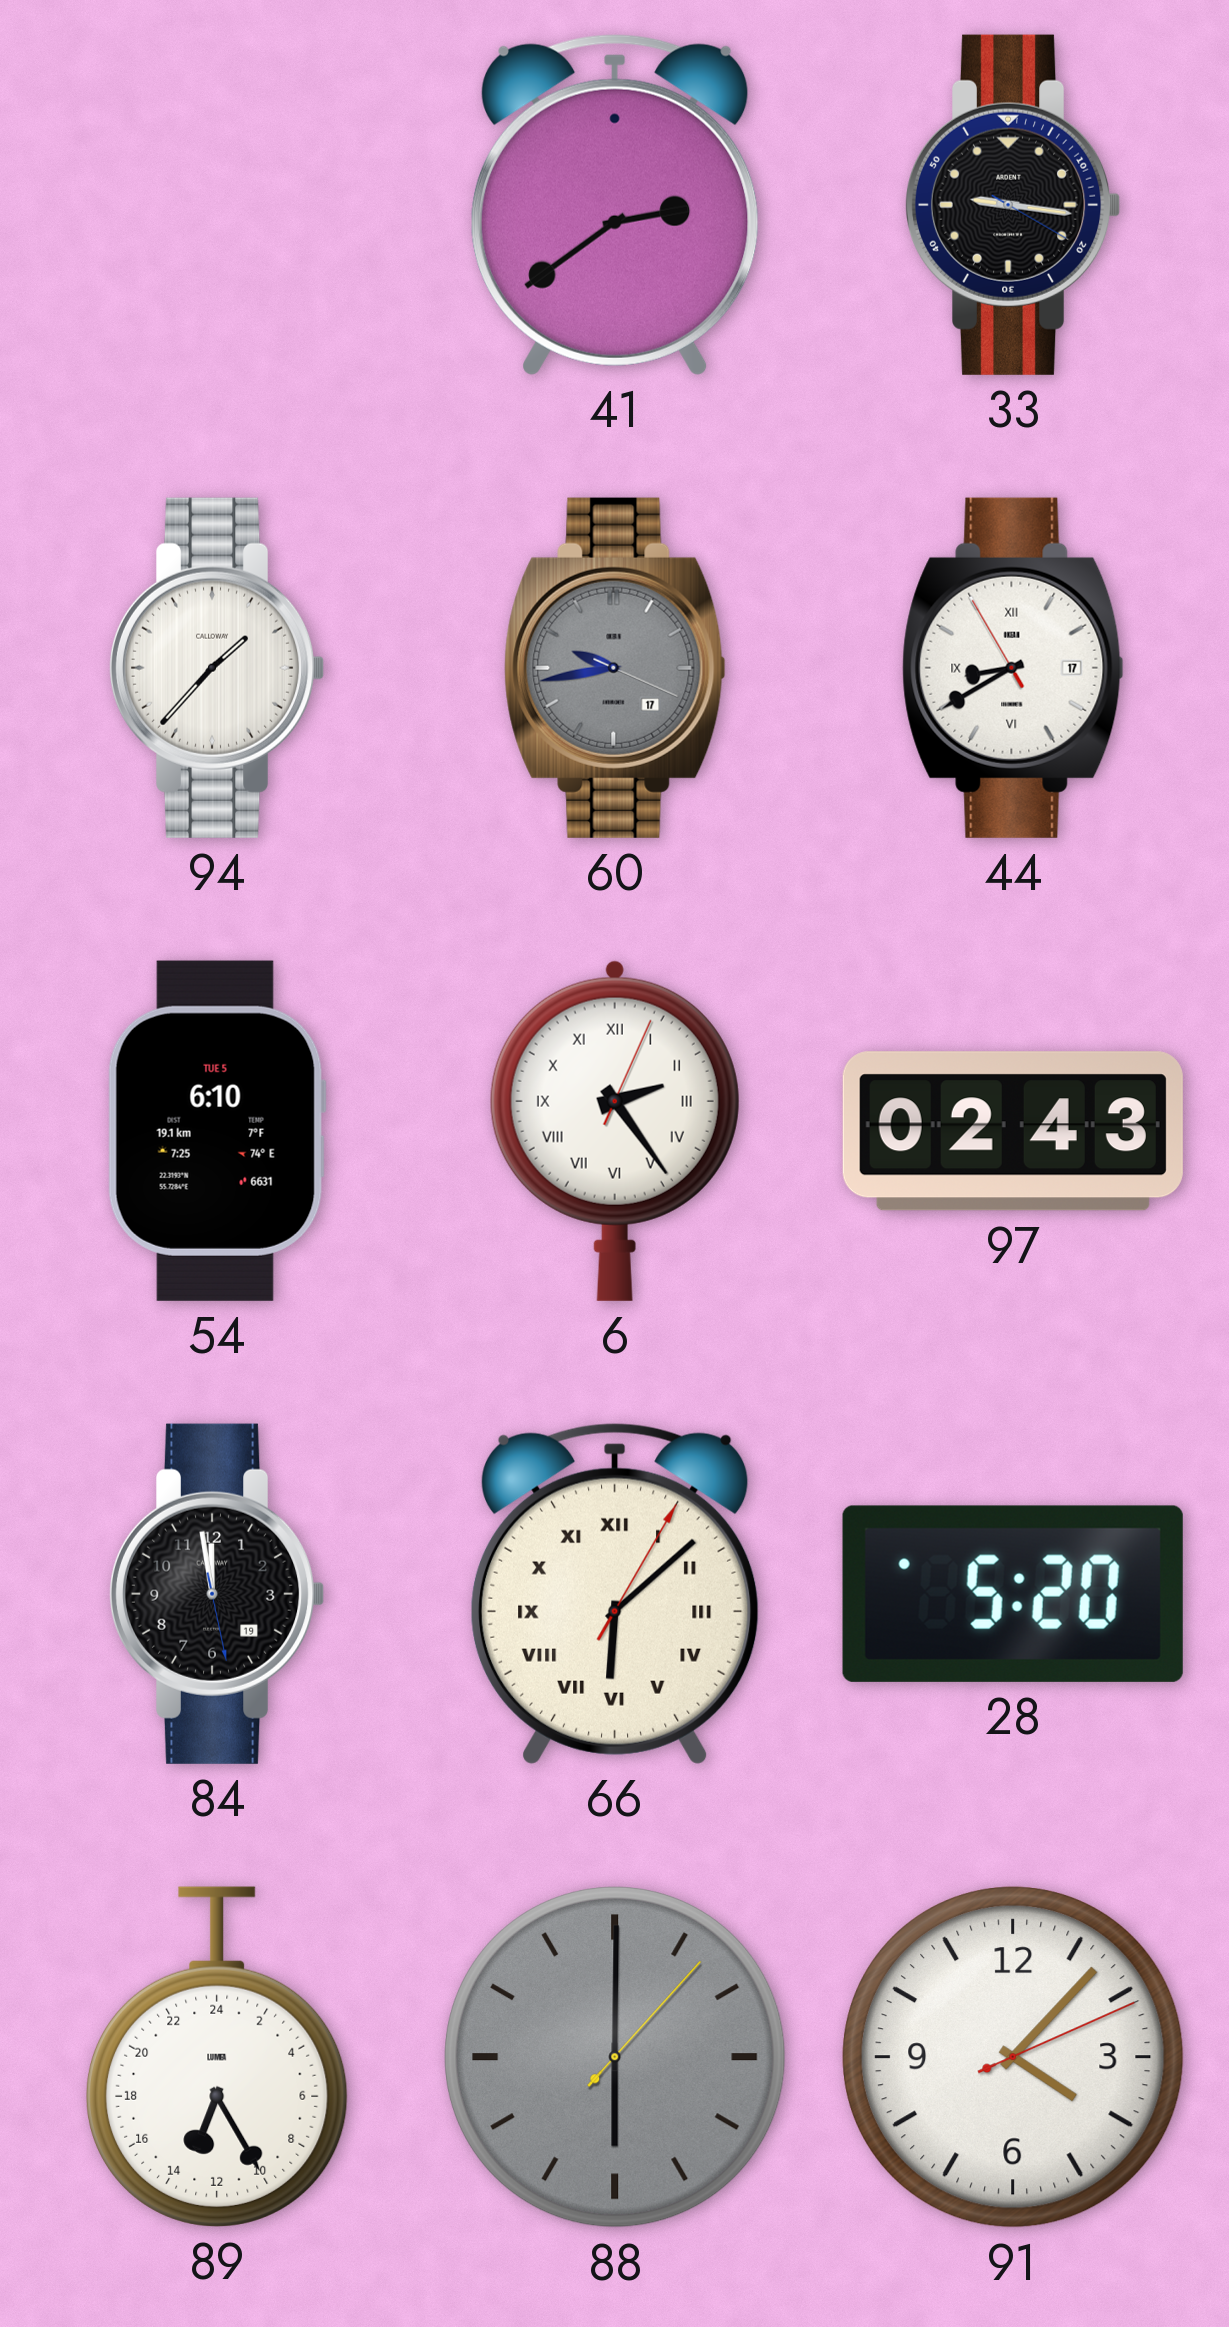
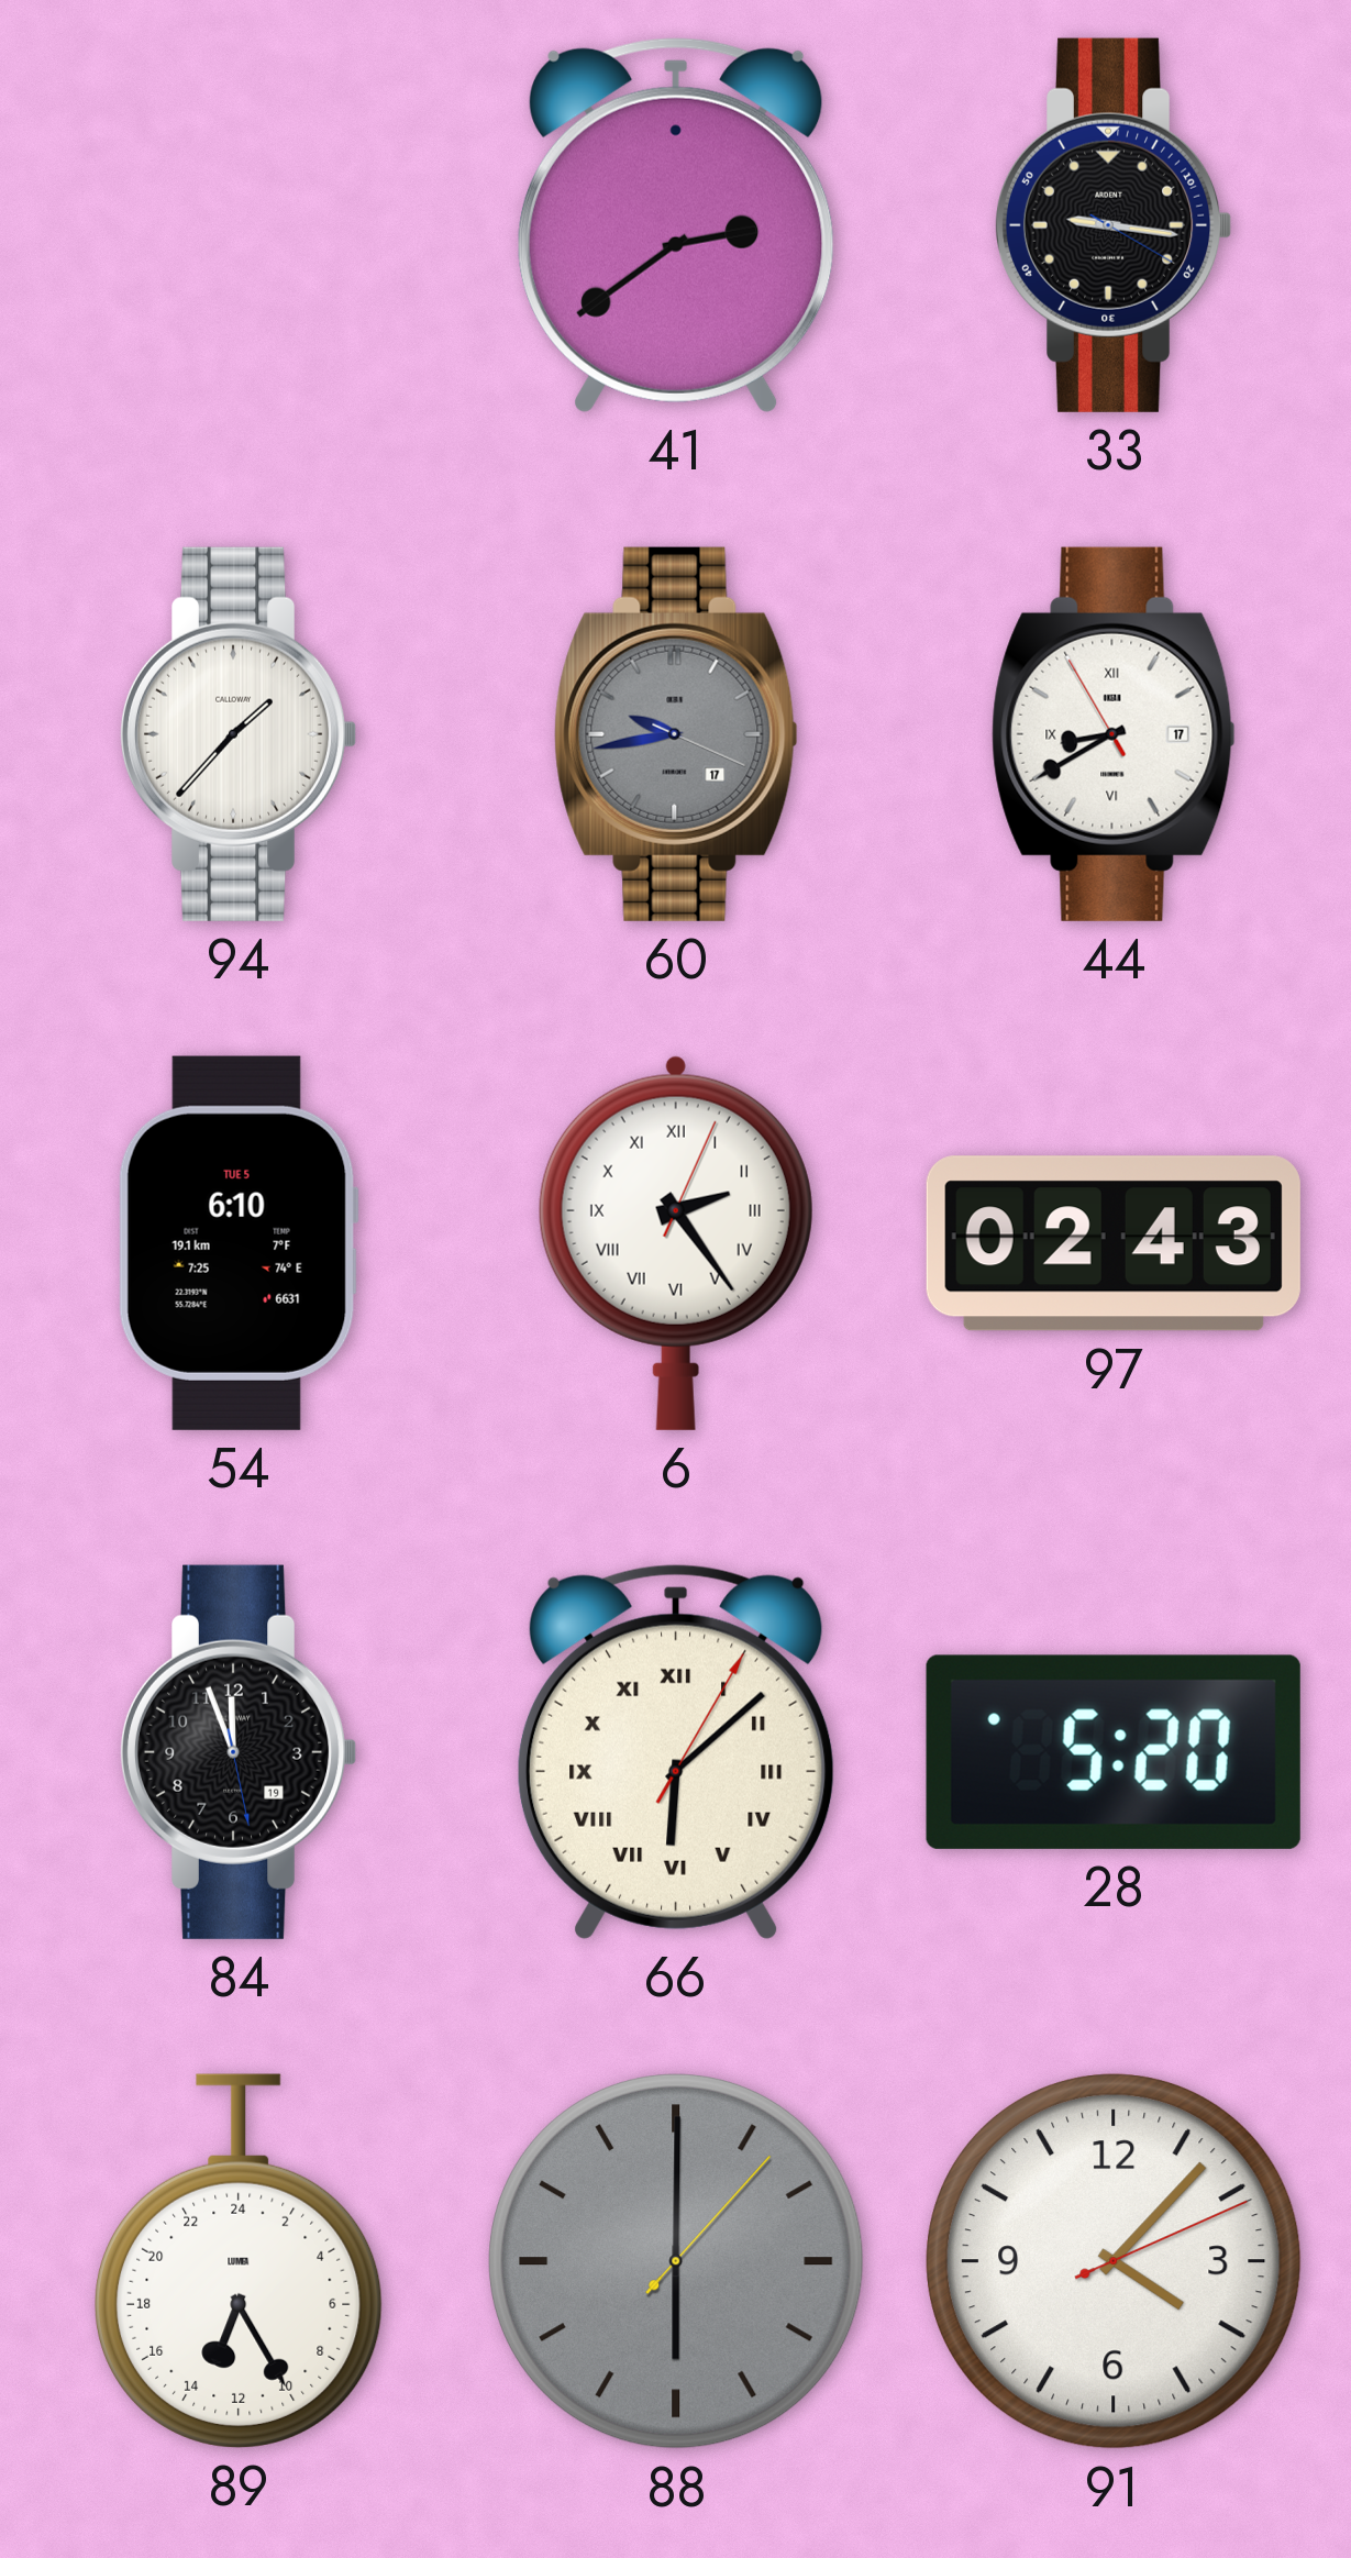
84: 11:58 -> 11:56
